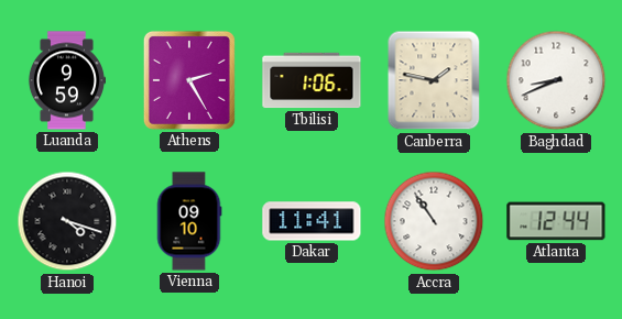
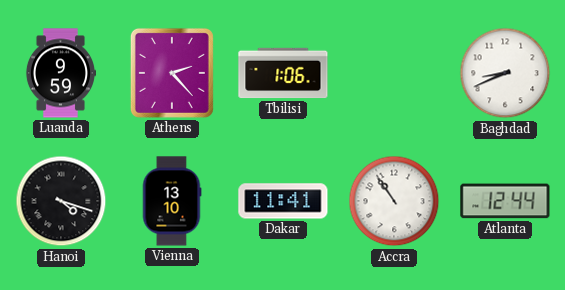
Athens: 2:25 -> 2:23
Canberra: 1:47 -> none
Vienna: 09:10 -> 13:10
